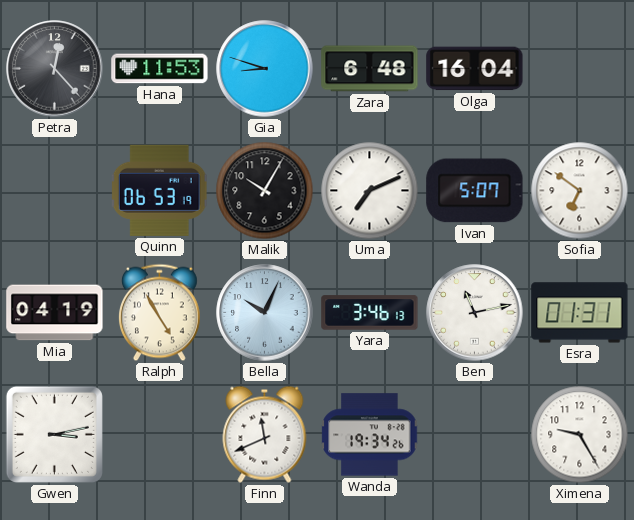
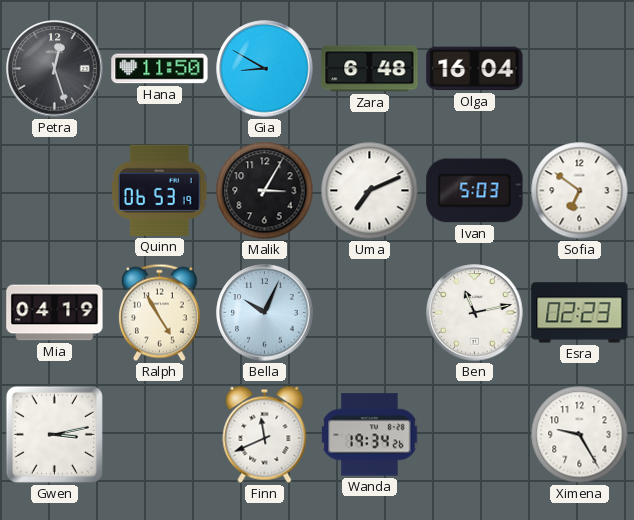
Petra: 12:23 -> 12:27
Hana: 11:53 -> 11:50
Gia: 8:48 -> 8:50
Malik: 10:05 -> 3:05
Ivan: 5:07 -> 5:03
Yara: 3:46 -> none
Esra: 01:31 -> 02:23
